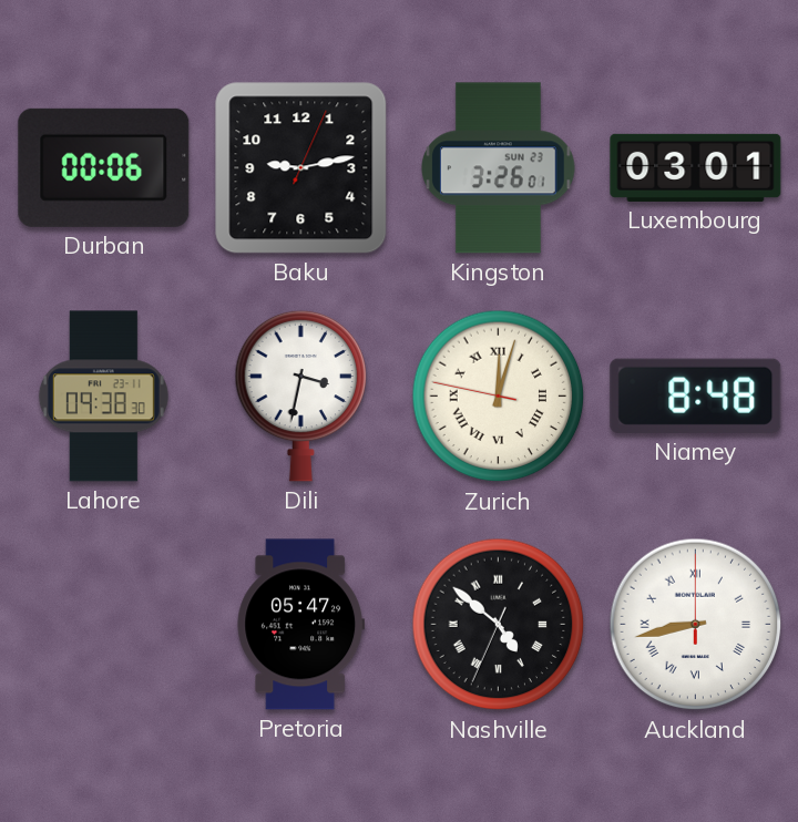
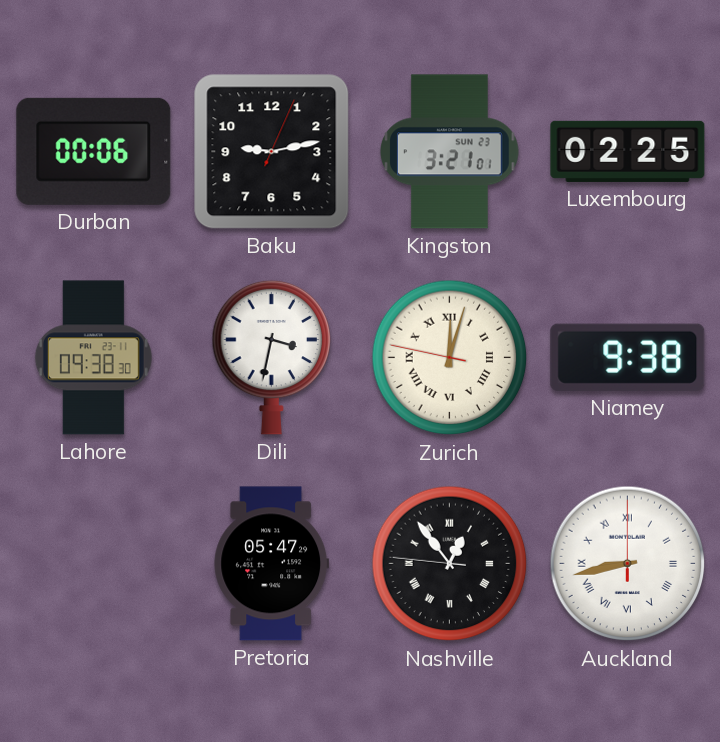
Kingston: 3:26 -> 3:21
Luxembourg: 03:01 -> 02:25
Niamey: 8:48 -> 9:38
Nashville: 4:51 -> 12:53
